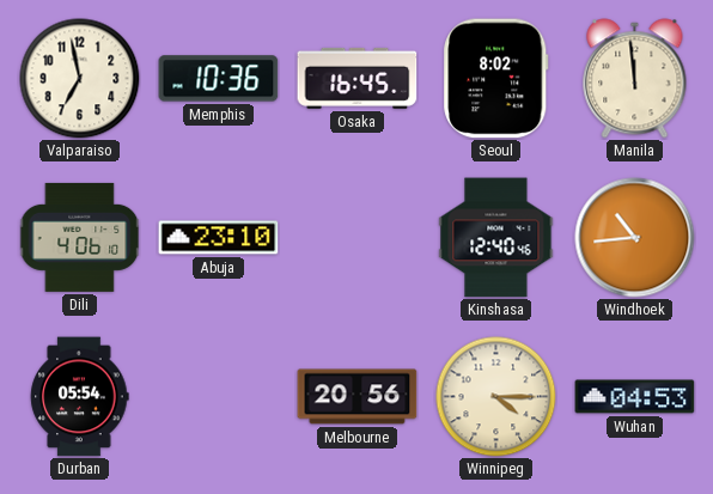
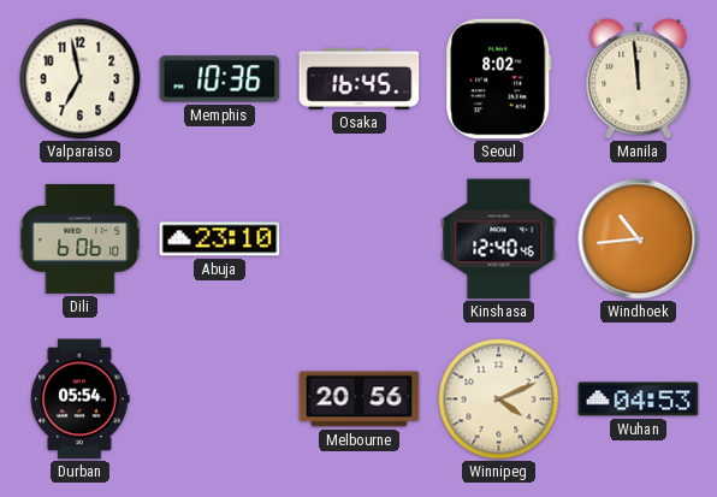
Dili: 4:06 -> 6:06
Winnipeg: 4:15 -> 4:11
